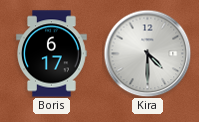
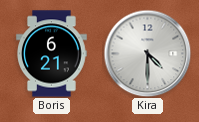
Boris: 6:17 -> 6:21
